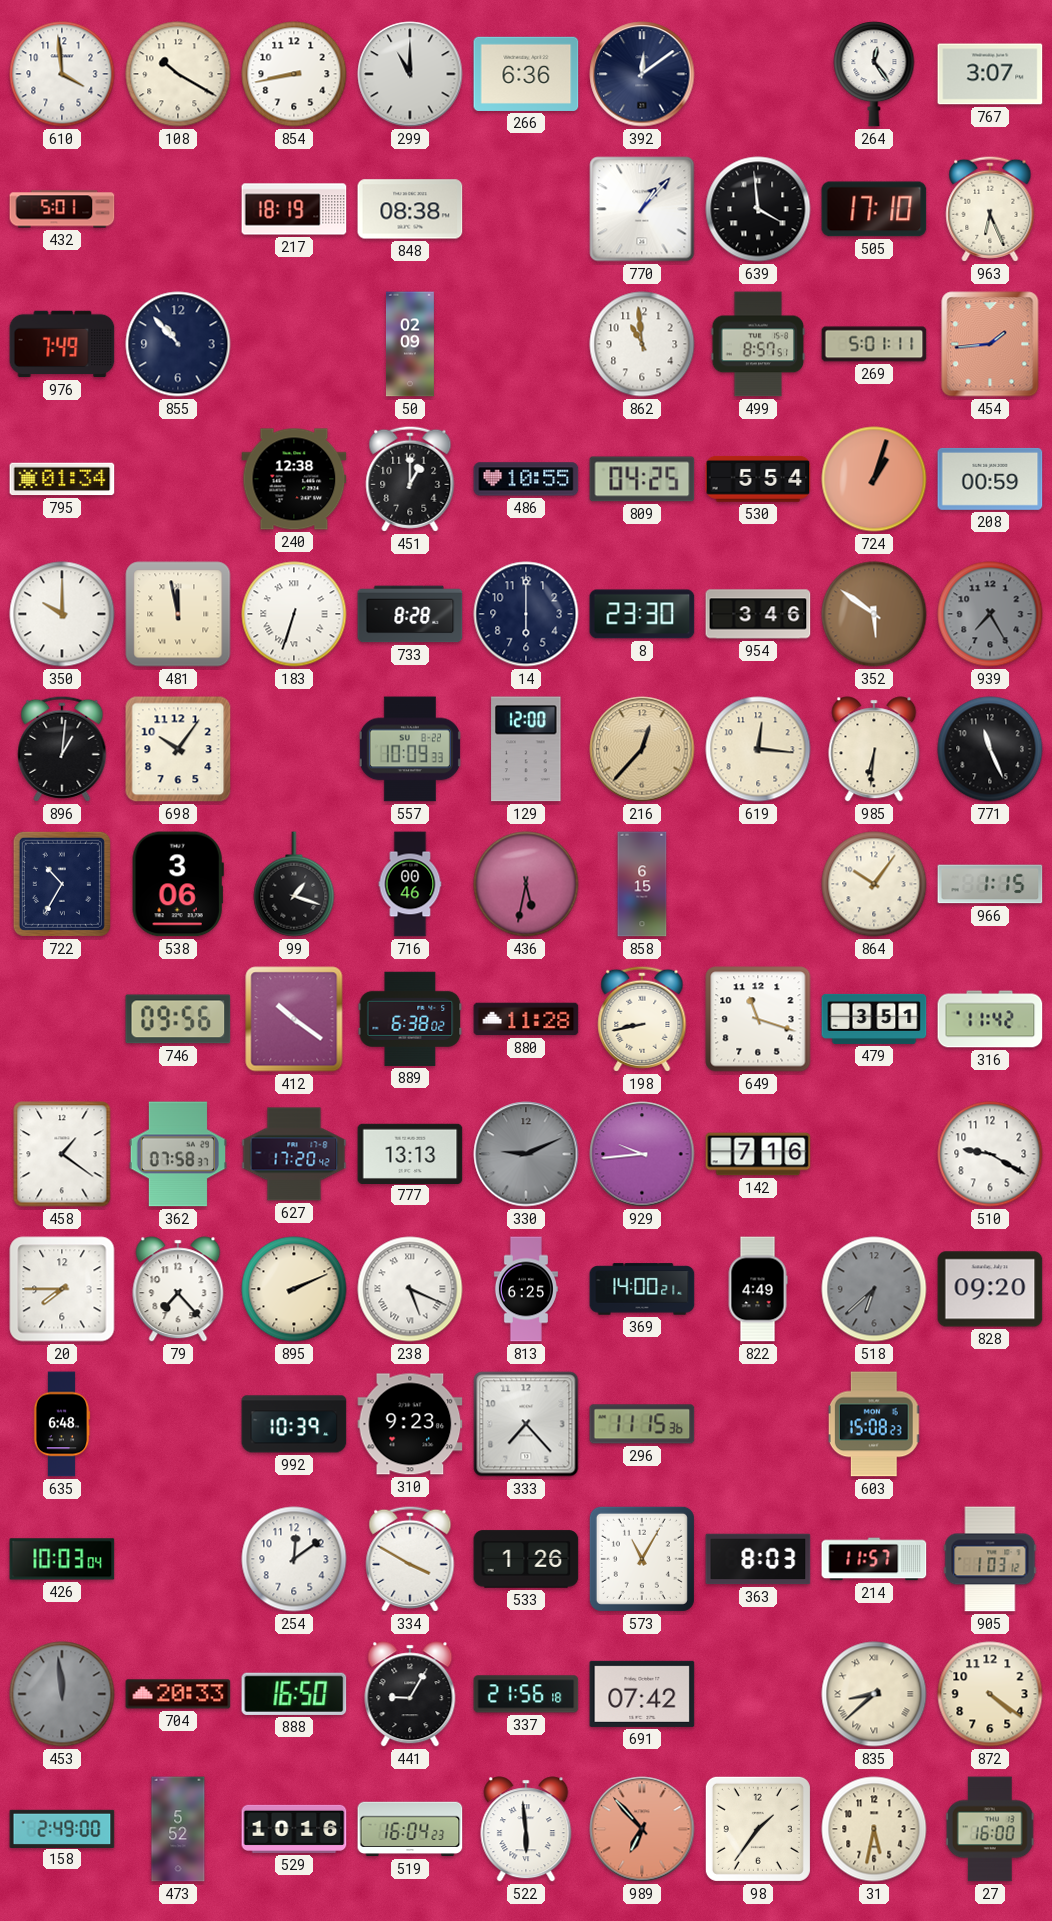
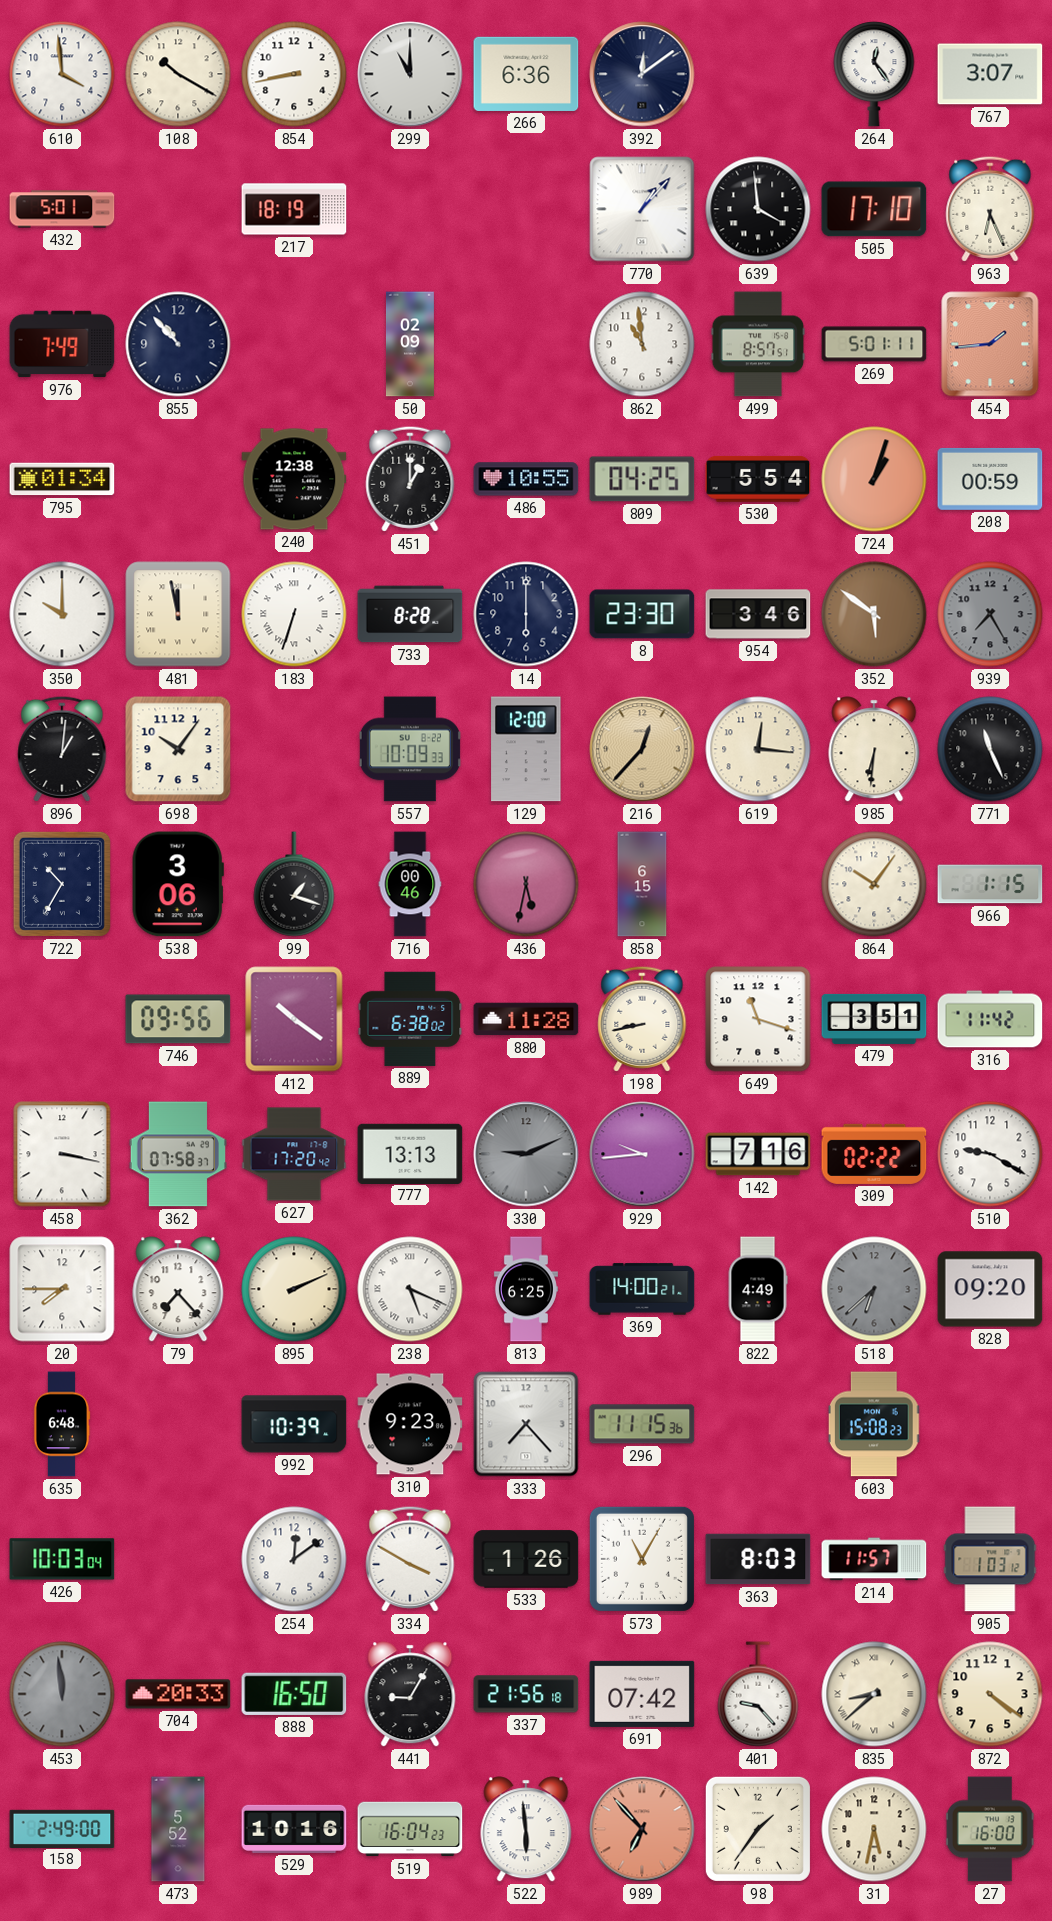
848: 08:38 -> none
458: 1:21 -> 3:17
309: none -> 02:22
401: none -> 9:23
